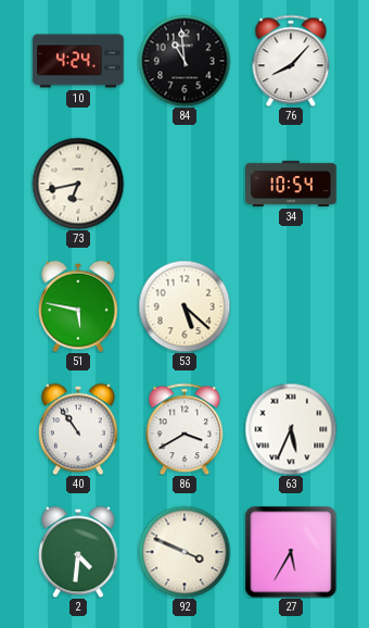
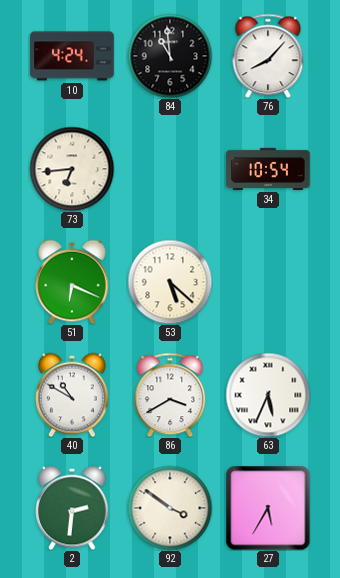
73: 6:43 -> 6:44
51: 5:47 -> 6:19
40: 10:54 -> 10:50
2: 4:31 -> 2:31
92: 3:49 -> 3:51
